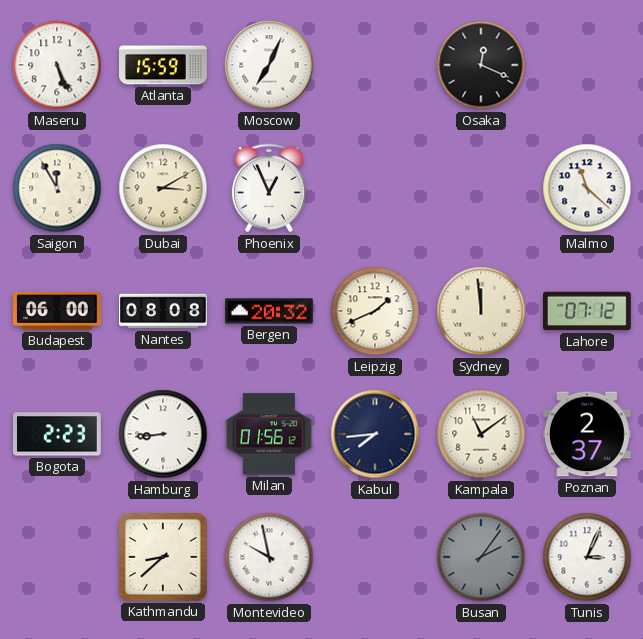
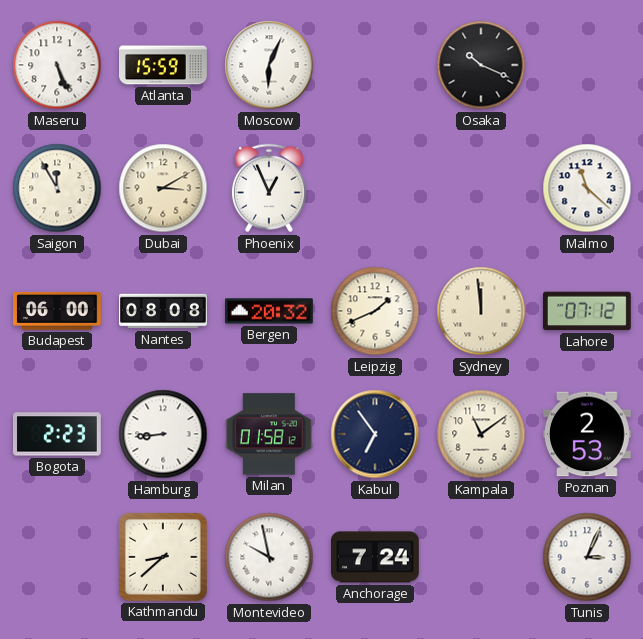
Moscow: 7:04 -> 6:04
Osaka: 12:19 -> 10:19
Milan: 01:56 -> 01:58
Kabul: 7:44 -> 6:54
Poznan: 2:37 -> 2:53
Anchorage: none -> 7:24
Busan: 2:06 -> none
